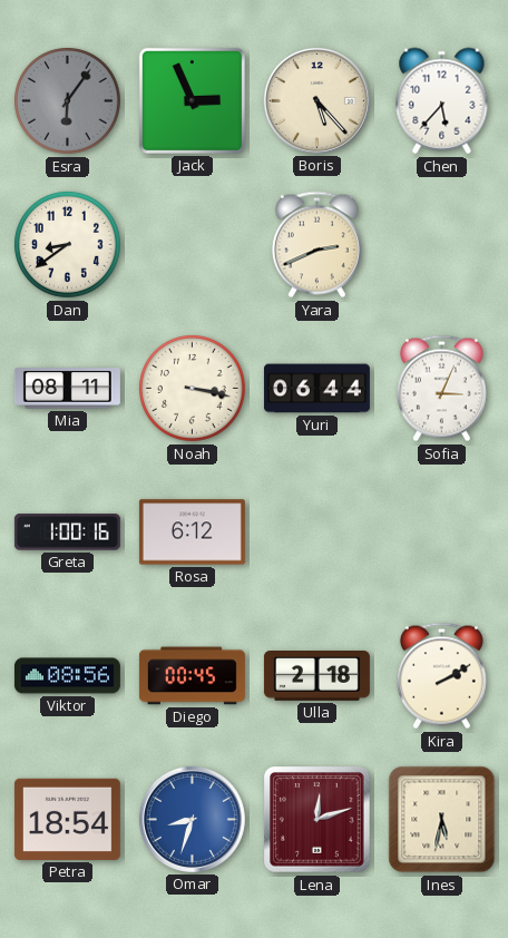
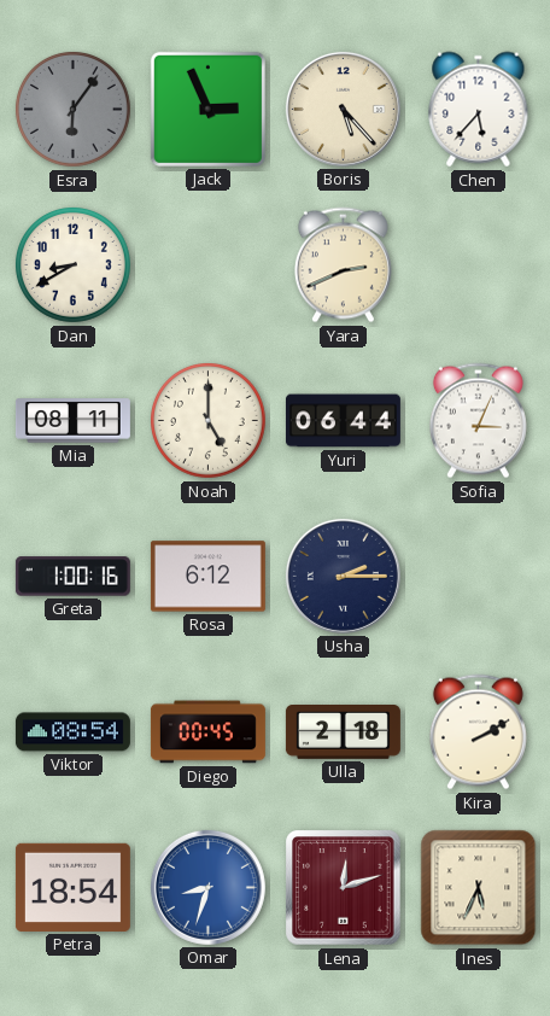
Dan: 8:39 -> 8:40
Noah: 3:17 -> 5:00
Usha: none -> 2:15
Viktor: 08:56 -> 08:54
Ines: 5:32 -> 5:34
